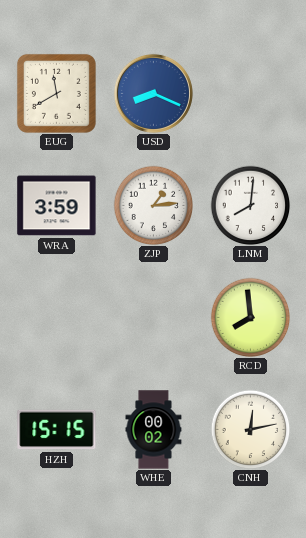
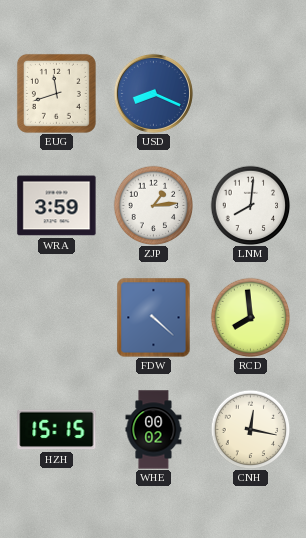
EUG: 11:40 -> 11:42
FDW: none -> 4:22
CNH: 12:13 -> 12:17
